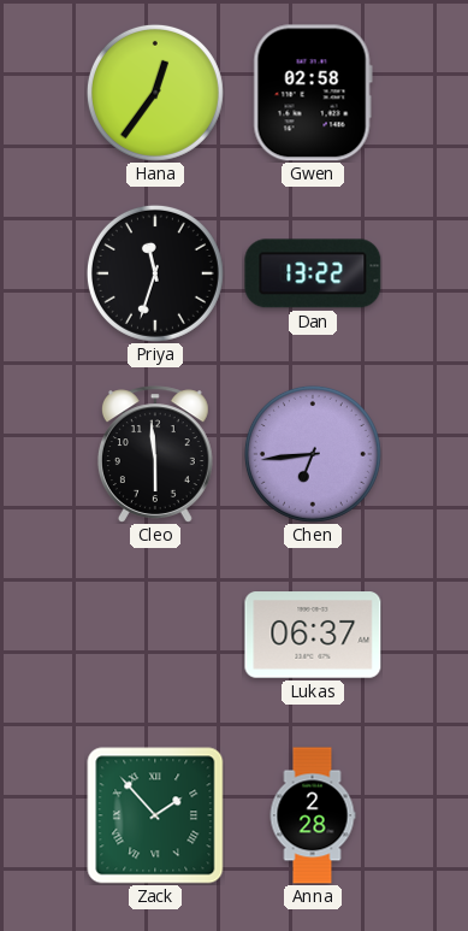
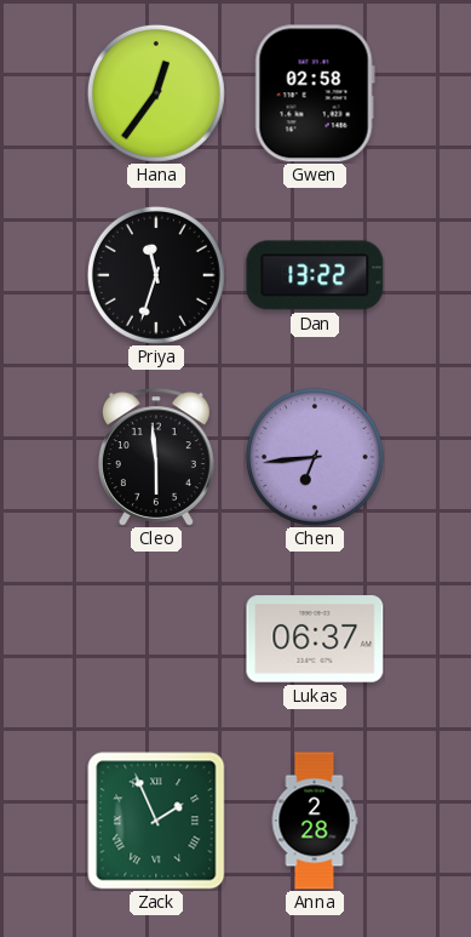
Zack: 1:53 -> 1:56
